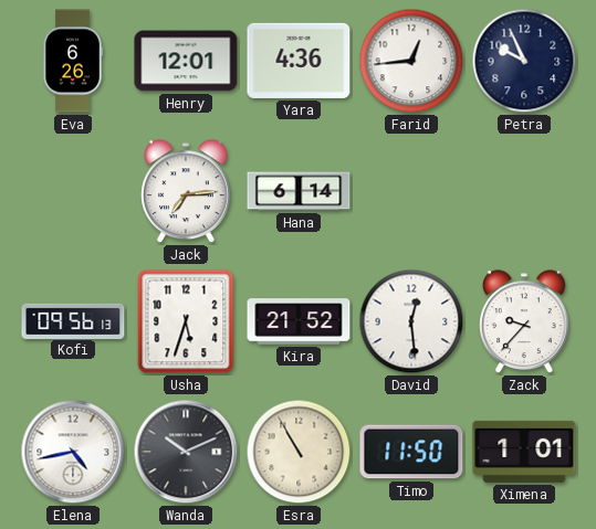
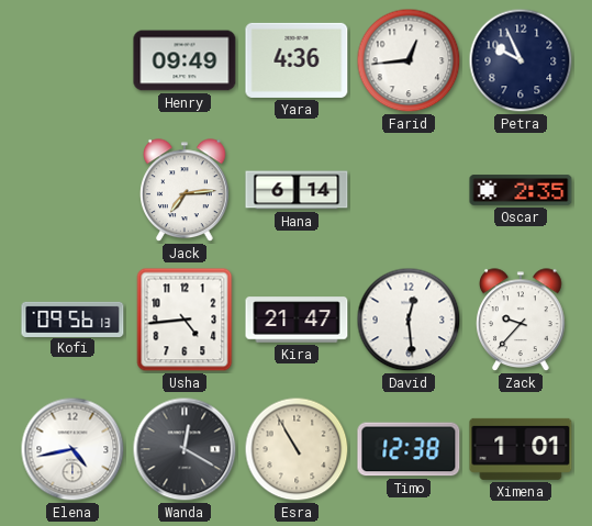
Eva: 6:26 -> none
Henry: 12:01 -> 09:49
Oscar: none -> 2:35
Usha: 5:33 -> 4:44
Kira: 21:52 -> 21:47
Wanda: 10:11 -> 12:20
Timo: 11:50 -> 12:38
